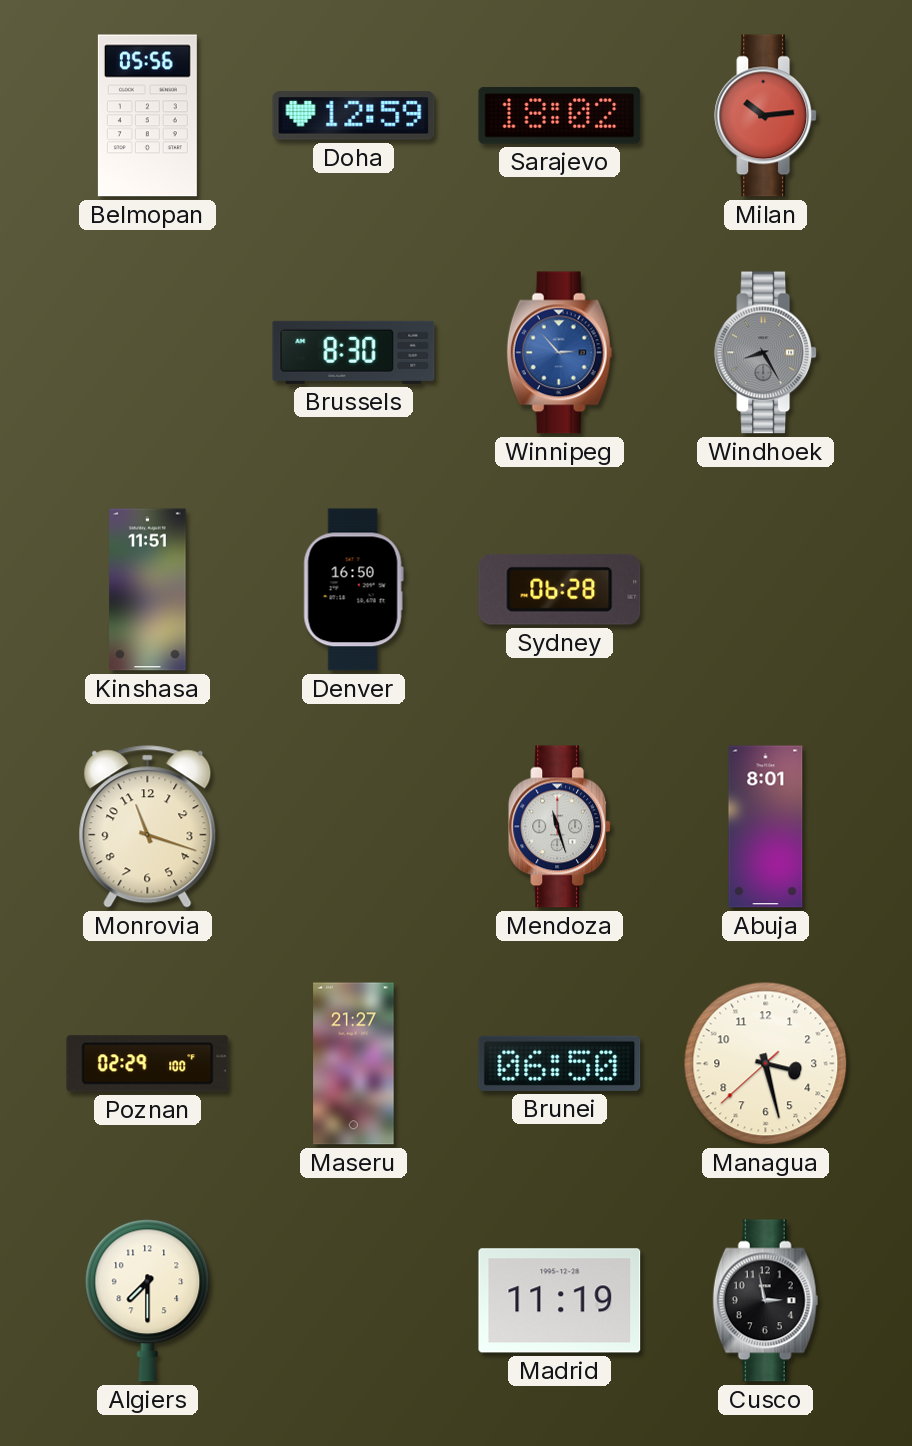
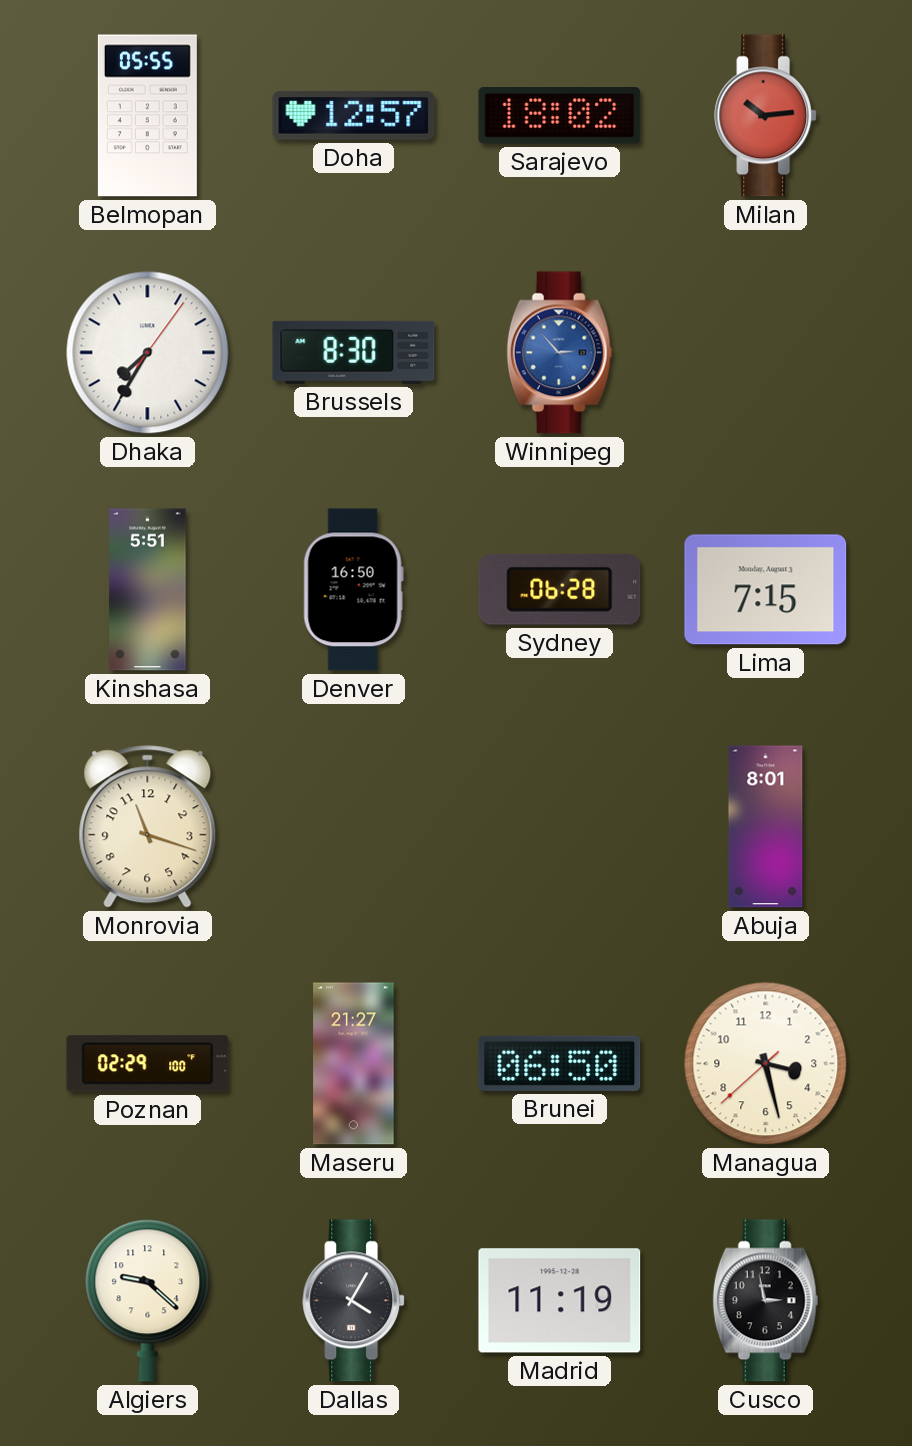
Belmopan: 05:56 -> 05:55
Doha: 12:59 -> 12:57
Dhaka: none -> 7:35
Windhoek: 8:25 -> none
Kinshasa: 11:51 -> 5:51
Lima: none -> 7:15
Mendoza: 11:27 -> none
Algiers: 7:30 -> 9:22
Dallas: none -> 4:05
